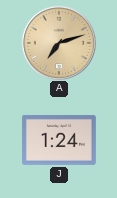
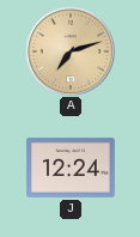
J: 1:24 -> 12:24
